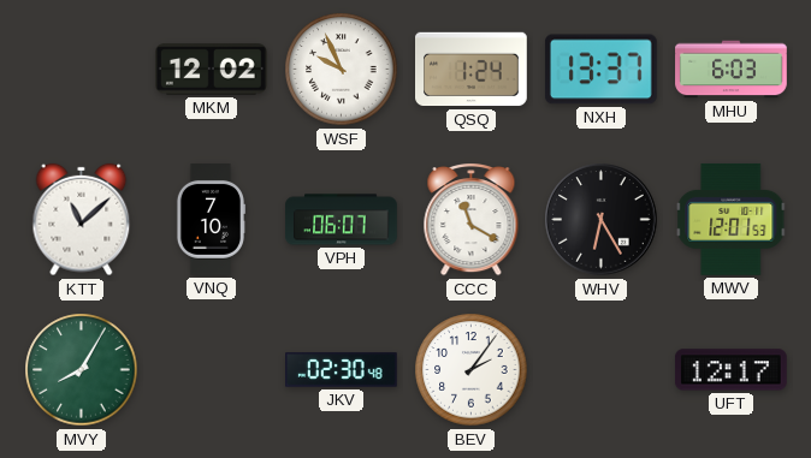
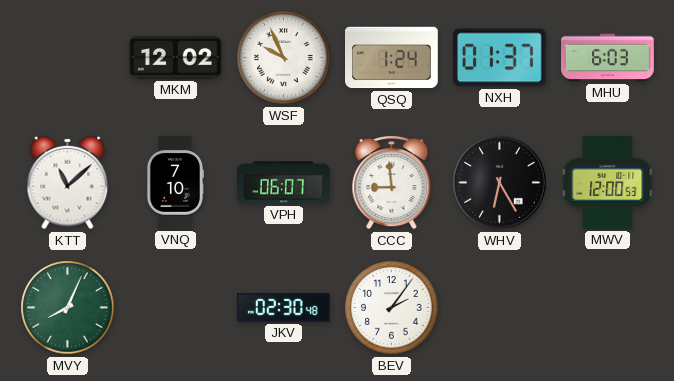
NXH: 13:37 -> 01:37
CCC: 11:20 -> 8:59
MWV: 12:01 -> 12:00
MVY: 8:05 -> 8:04
UFT: 12:17 -> none
